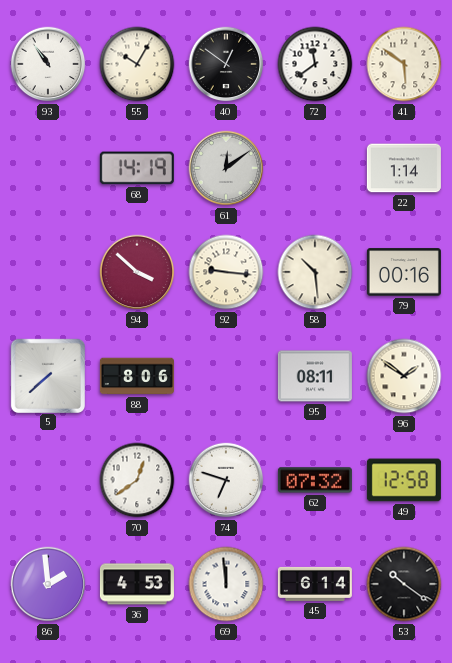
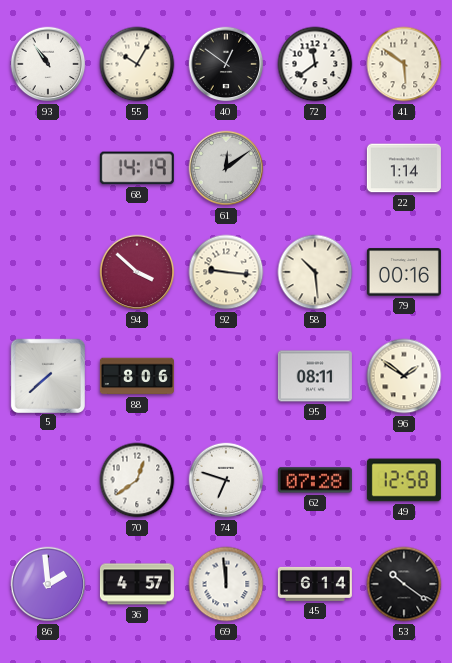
62: 07:32 -> 07:28
36: 4:53 -> 4:57
